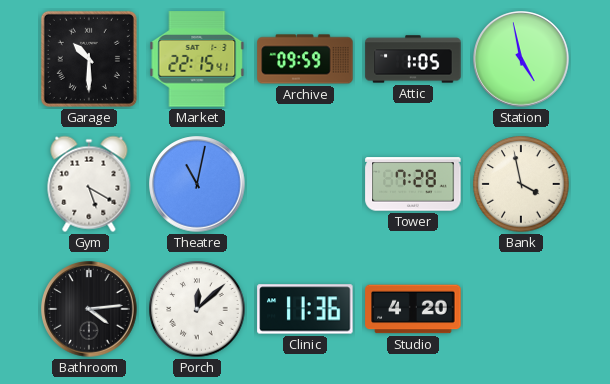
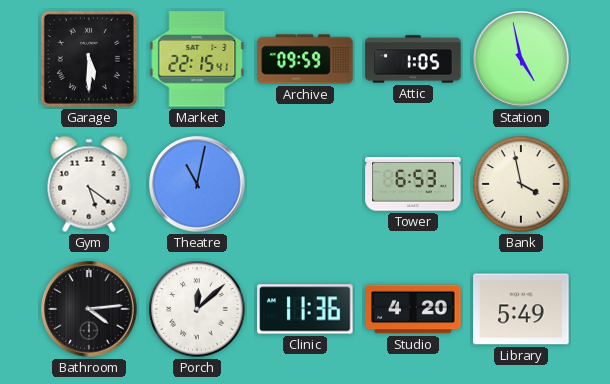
Garage: 10:30 -> 5:30
Gym: 5:20 -> 5:21
Tower: 7:28 -> 6:53
Library: none -> 5:49
